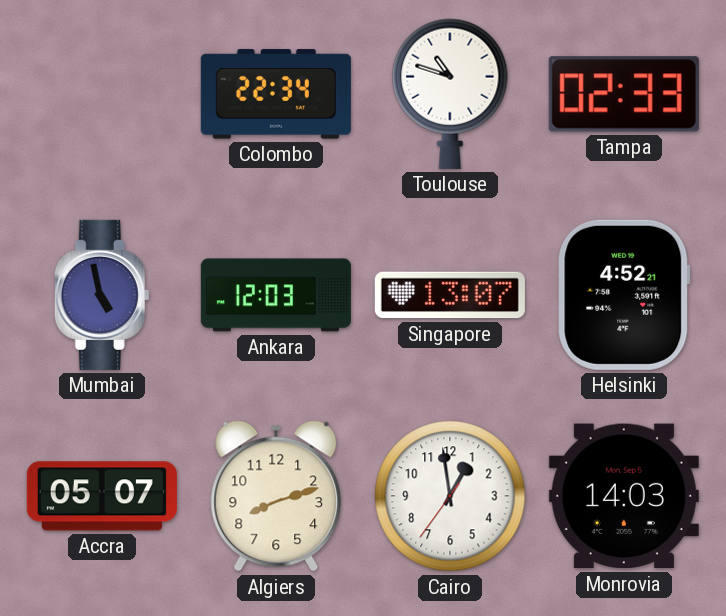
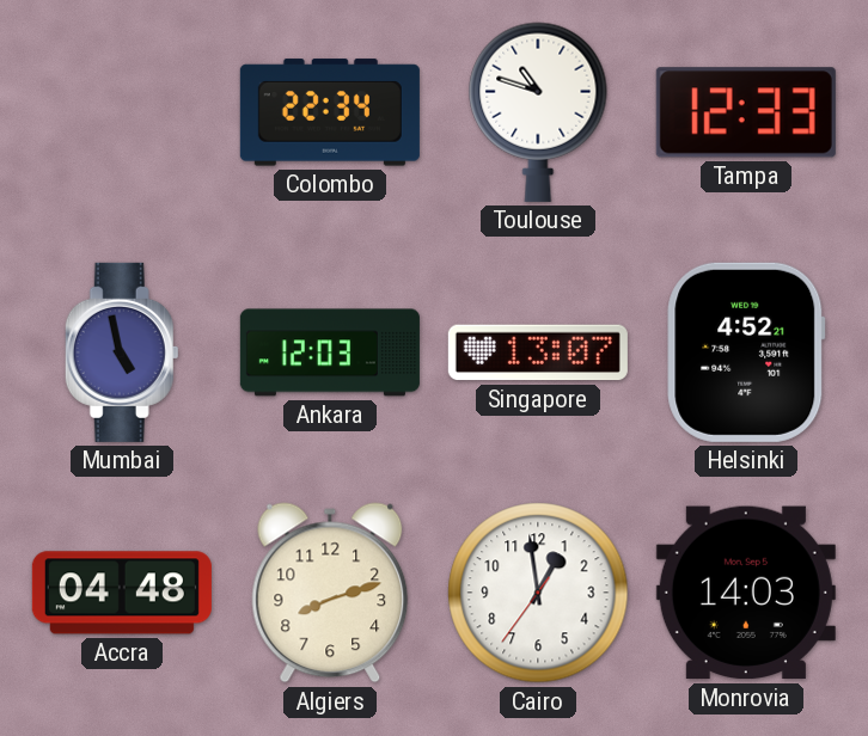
Tampa: 02:33 -> 12:33
Accra: 05:07 -> 04:48
